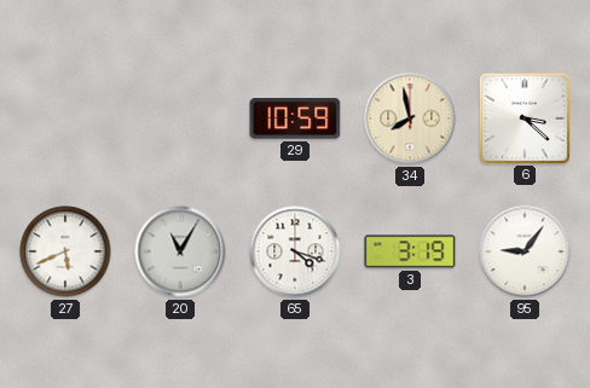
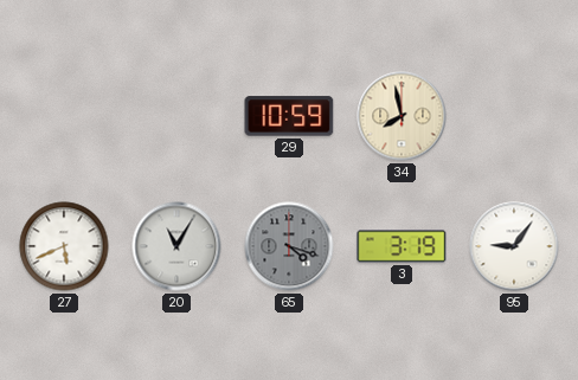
6: 3:22 -> none
65 dial: white -> grey
